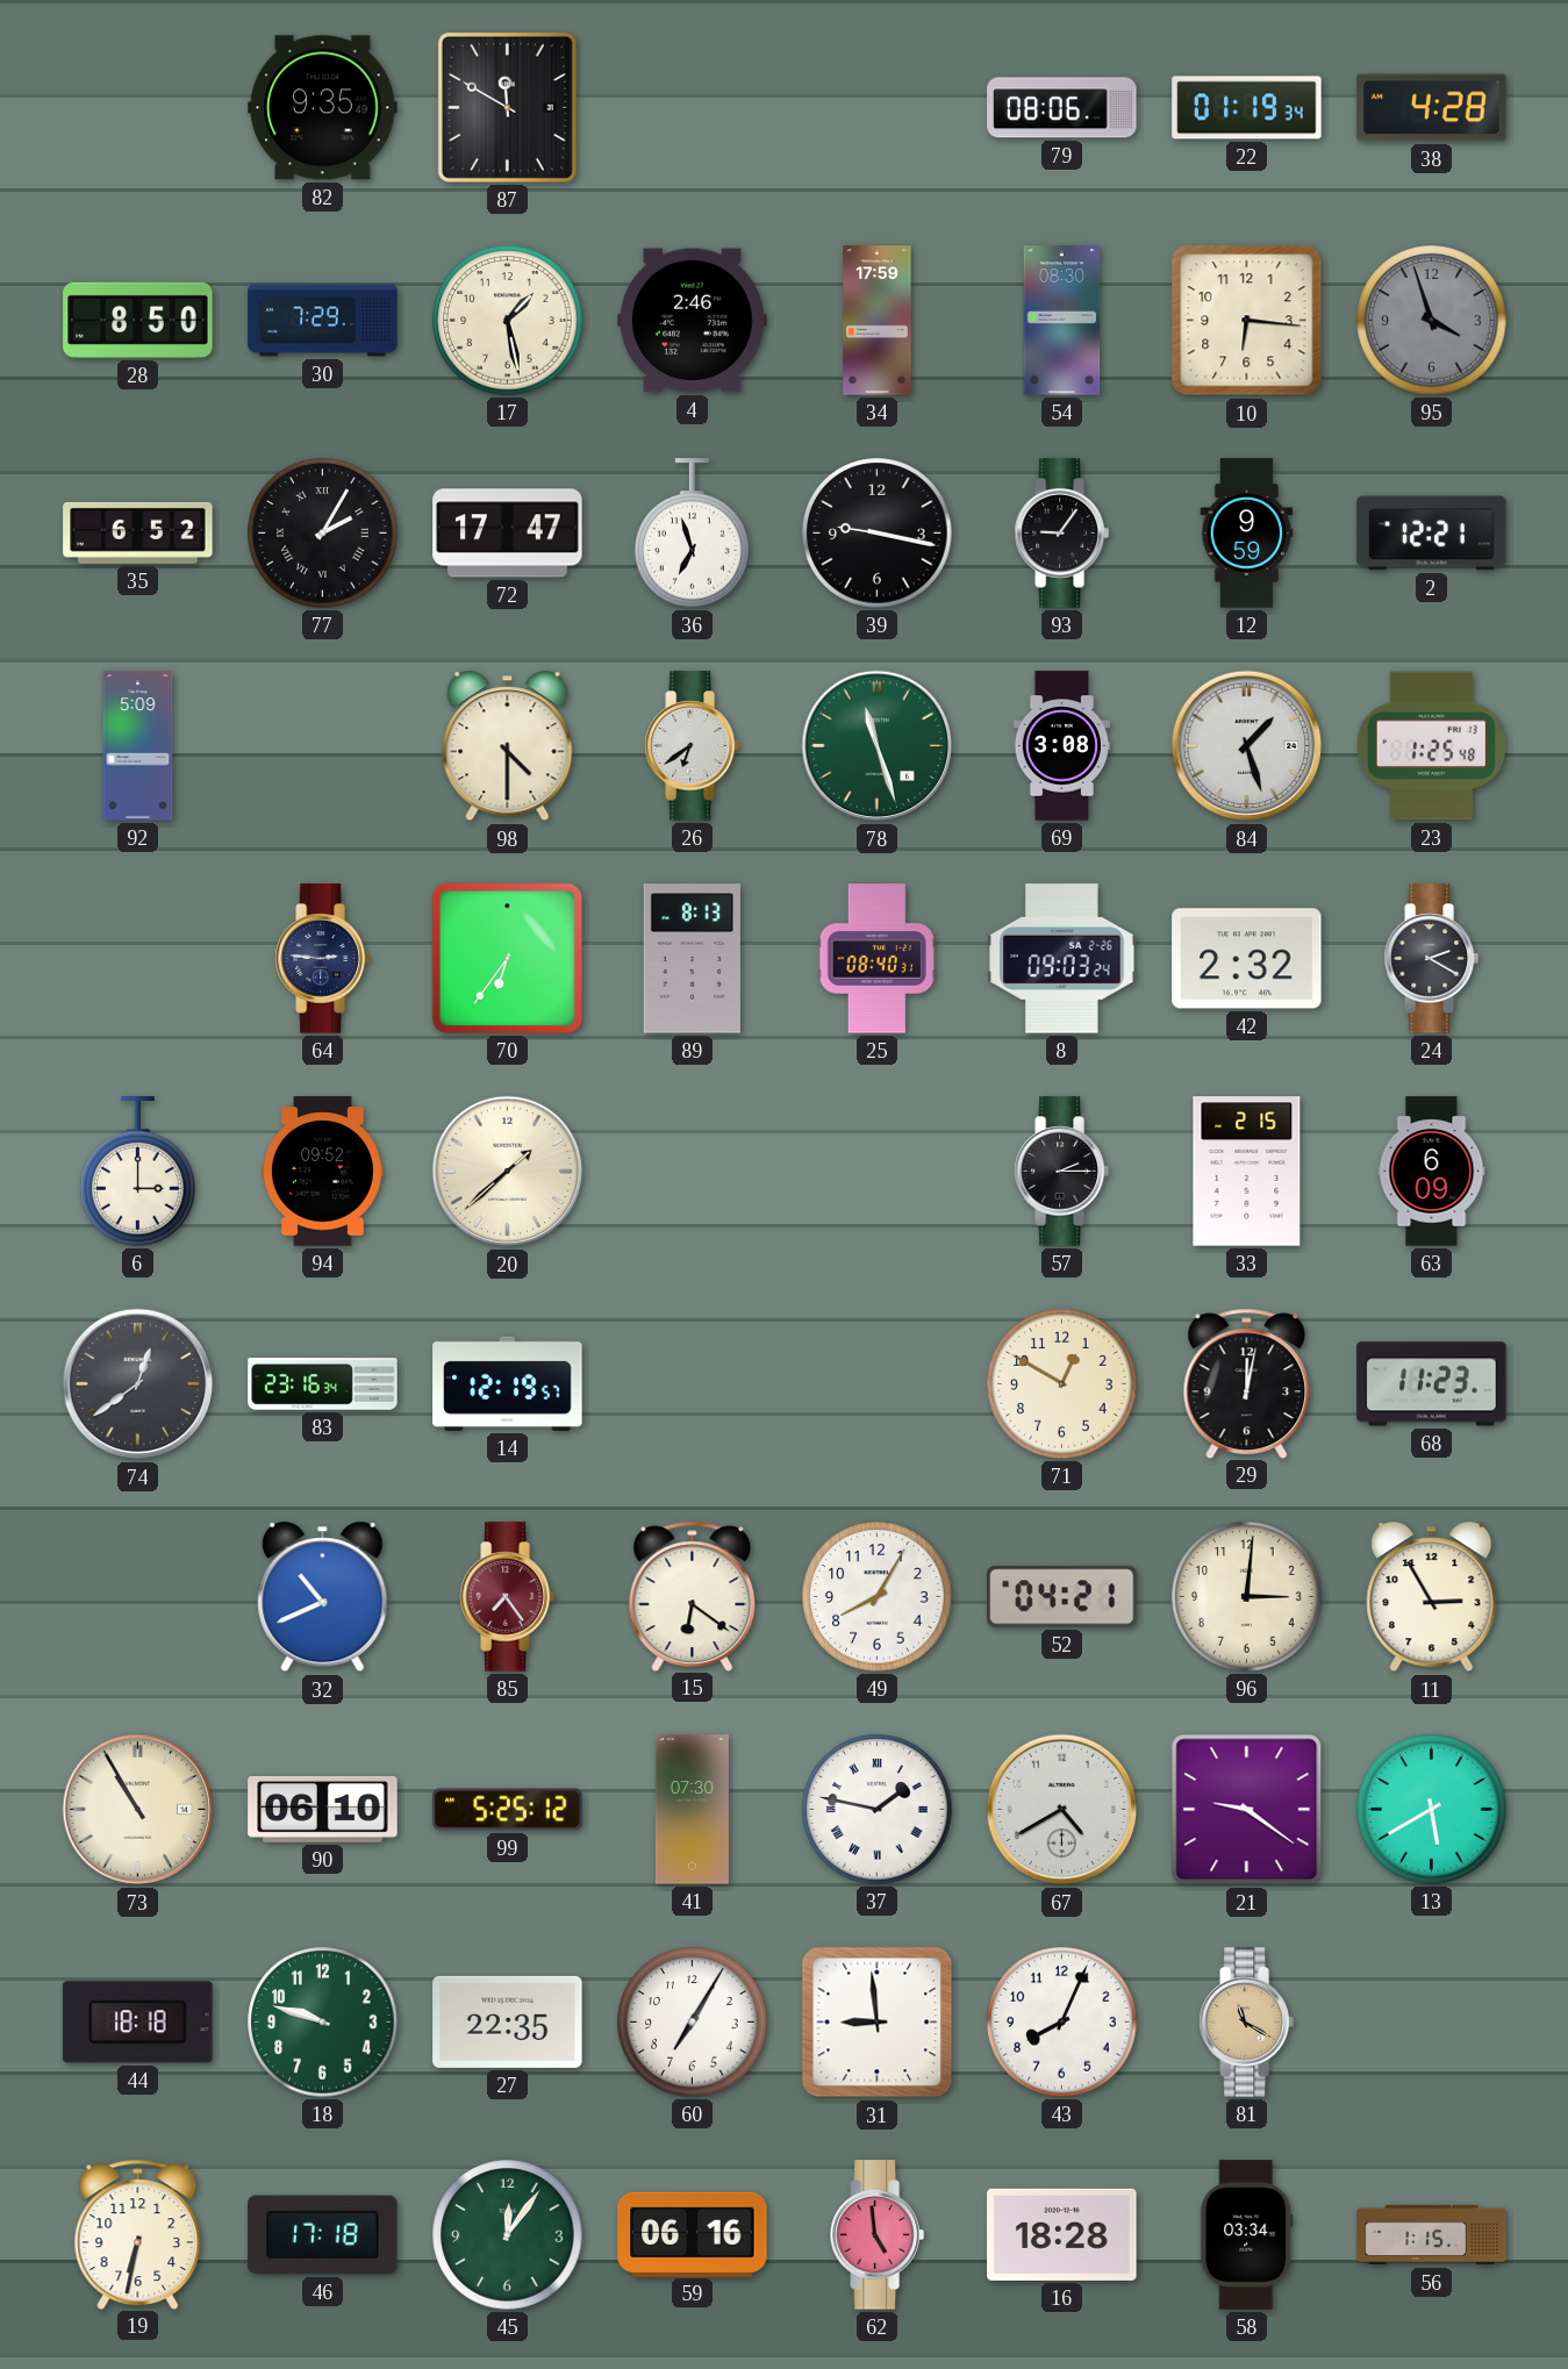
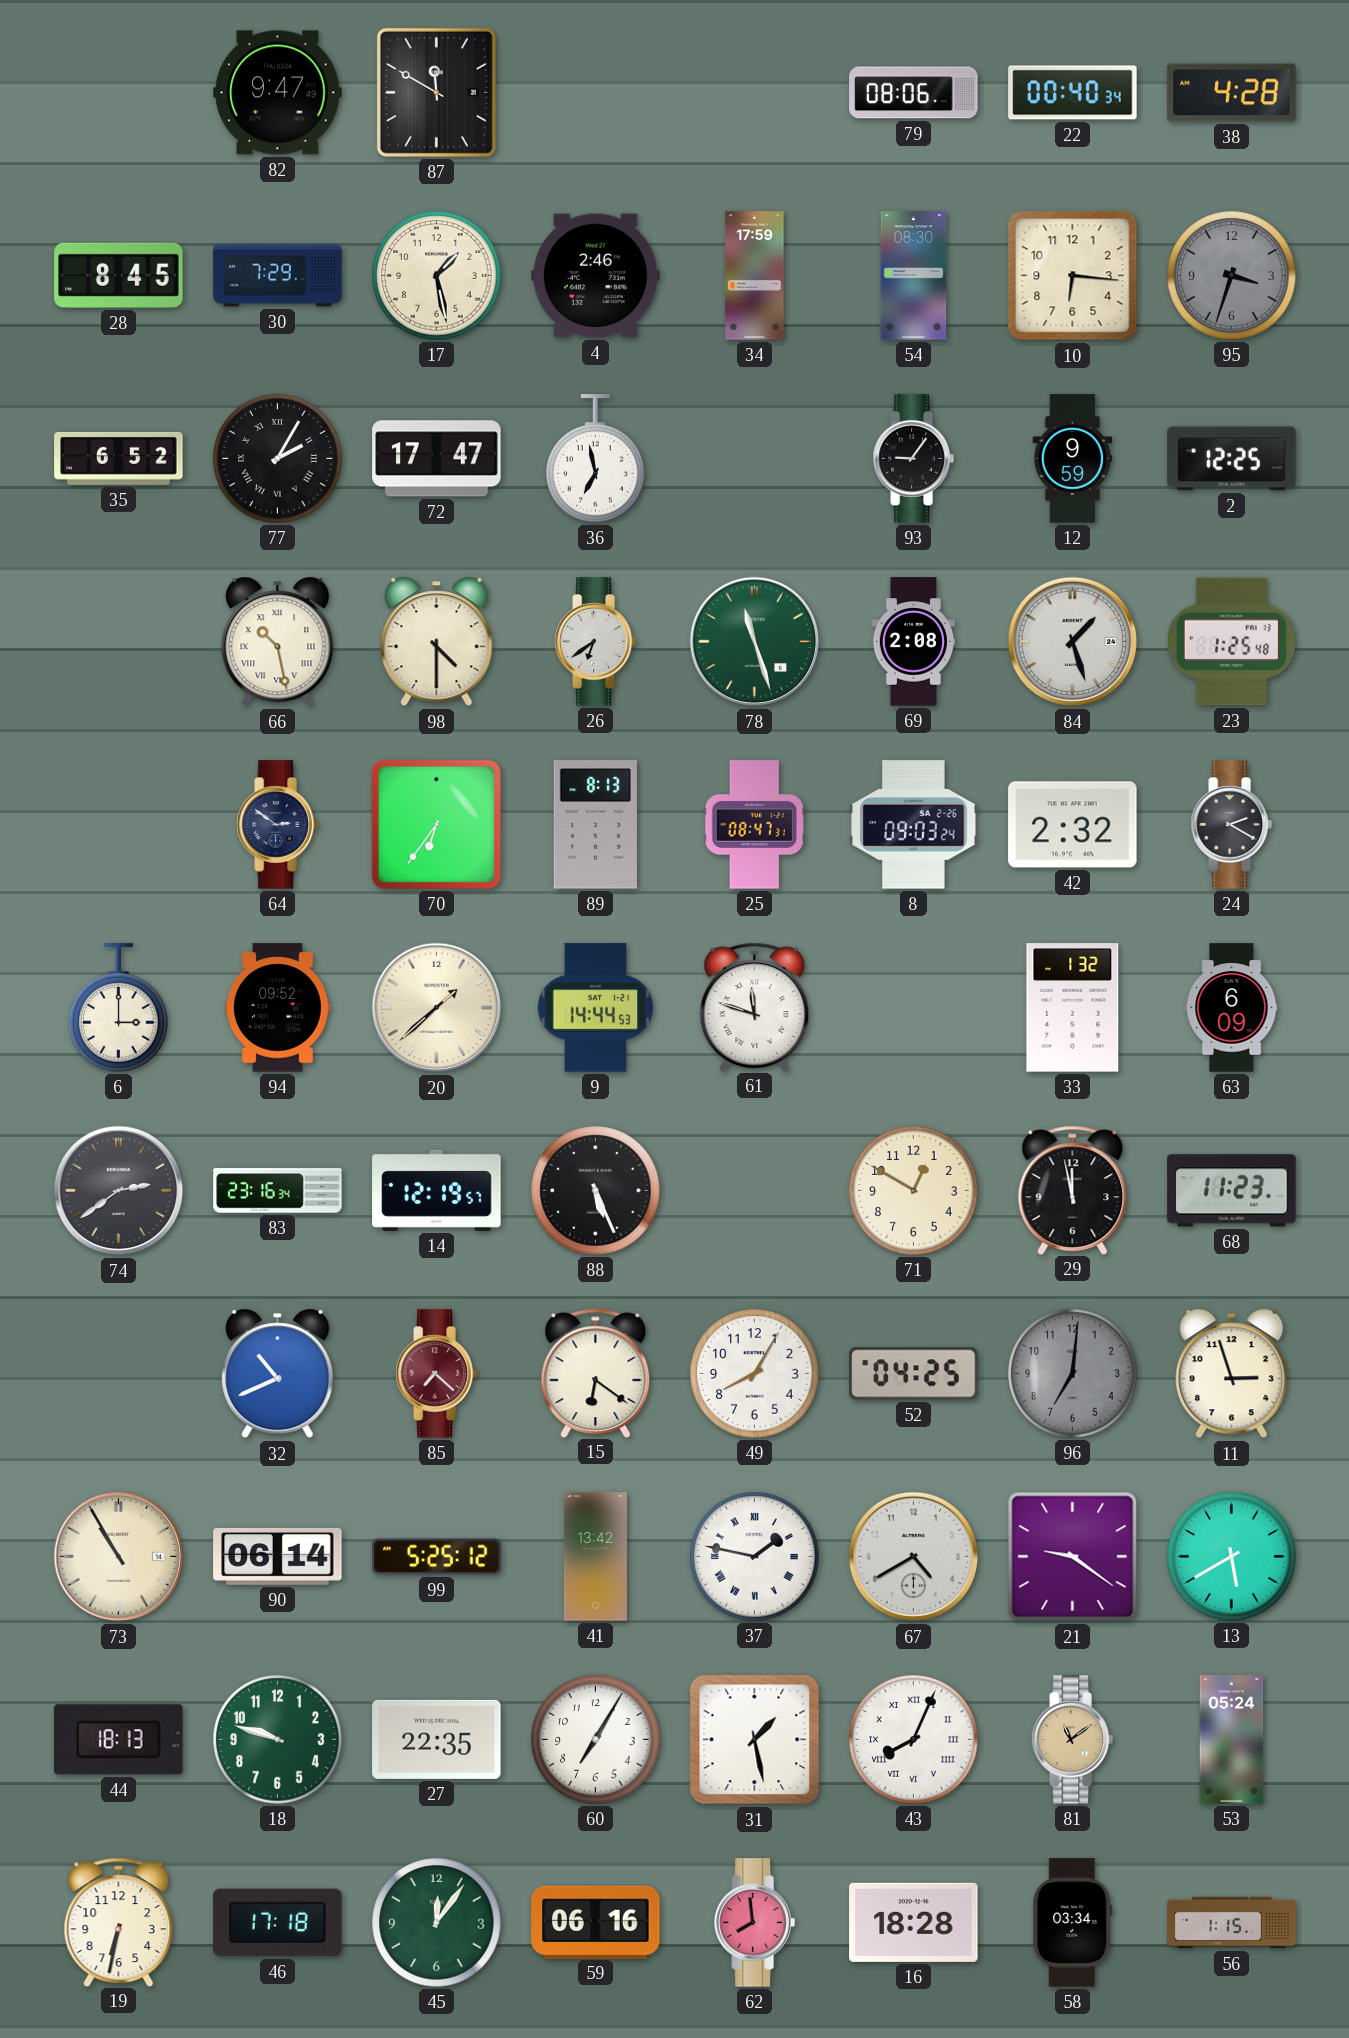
82: 9:35 -> 9:47
22: 01:19 -> 00:40
28: 8:50 -> 8:45
95: 3:57 -> 3:33
36: 6:57 -> 6:58
39: 9:17 -> none
2: 12:21 -> 12:25
92: 5:09 -> none
66: none -> 10:28
69: 3:08 -> 2:08
64: 2:46 -> 2:51
25: 08:40 -> 08:47
9: none -> 14:44
61: none -> 11:48
57: 2:15 -> none
33: 2:15 -> 1:32
74: 12:39 -> 2:39
88: none -> 5:26
29: 12:02 -> 11:58
85: 7:24 -> 7:22
52: 04:21 -> 04:25
96: 3:01 -> 7:01
96 dial: cream -> grey
11: 2:55 -> 2:57
90: 06:10 -> 06:14
41: 07:30 -> 13:42
44: 18:18 -> 18:13
31: 8:59 -> 1:28
43 numerals: Arabic -> Roman
81: 11:20 -> 11:09
53: none -> 05:24
62: 4:59 -> 7:59
